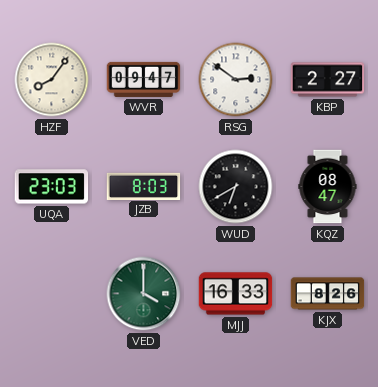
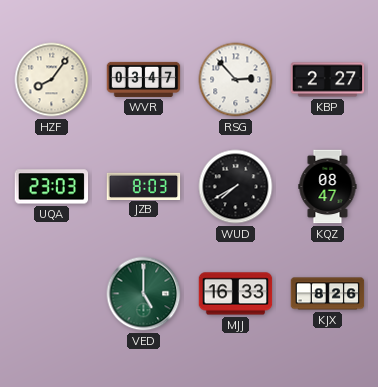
WVR: 09:47 -> 03:47
RSG: 2:51 -> 2:53
WUD: 6:40 -> 7:40
VED: 4:00 -> 5:00
